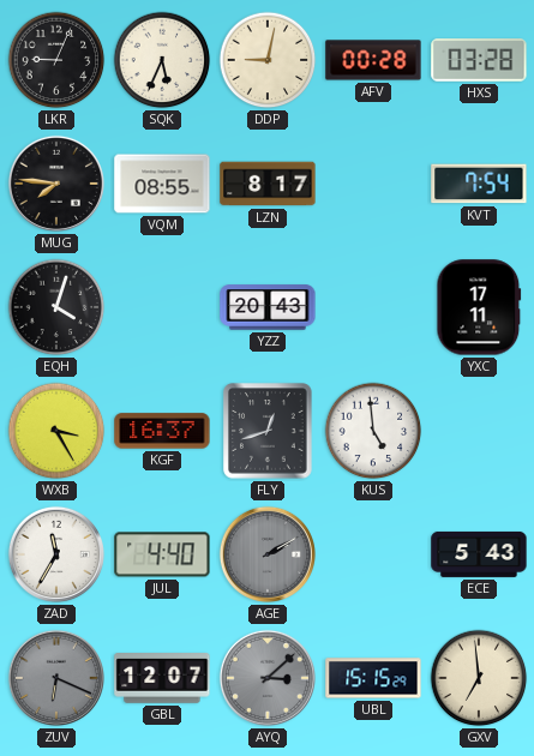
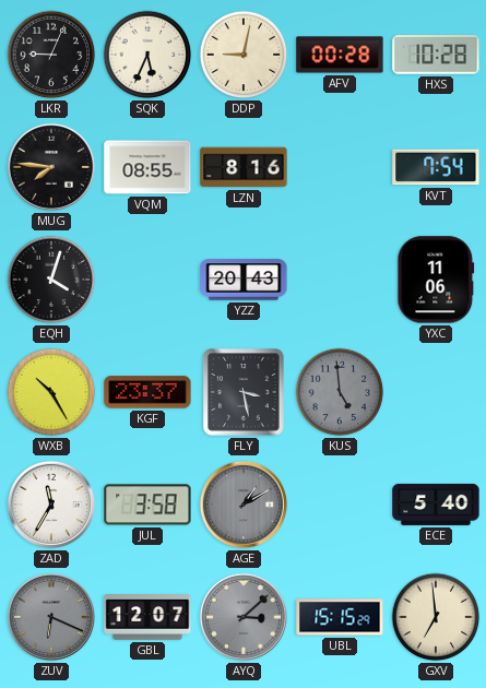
HXS: 03:28 -> 10:28
LZN: 8:17 -> 8:16
YXC: 17:11 -> 11:06
WXB: 3:25 -> 10:25
KGF: 16:37 -> 23:37
FLY: 12:42 -> 3:28
KUS dial: white -> grey
JUL: 4:40 -> 3:58
AGE: 2:10 -> 1:10
ECE: 5:43 -> 5:40
